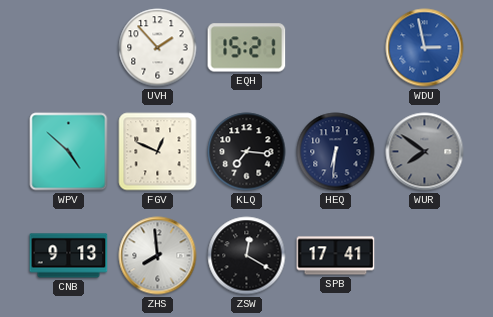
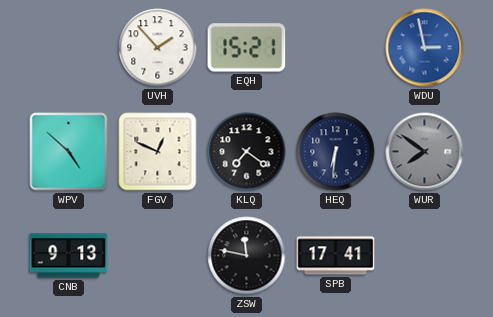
KLQ: 7:16 -> 7:21
ZHS: 7:59 -> none
ZSW: 12:20 -> 11:47
